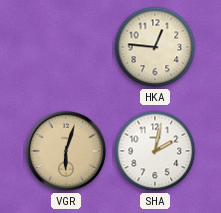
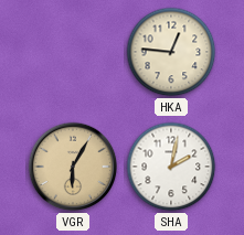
VGR: 6:03 -> 6:05
